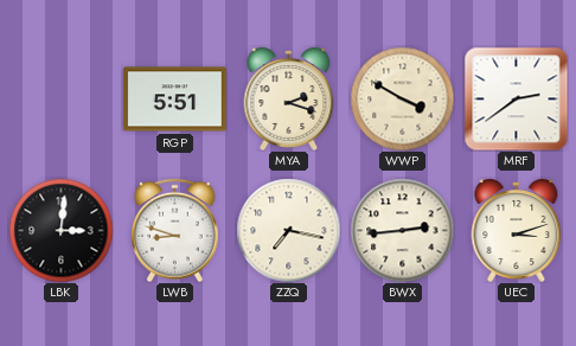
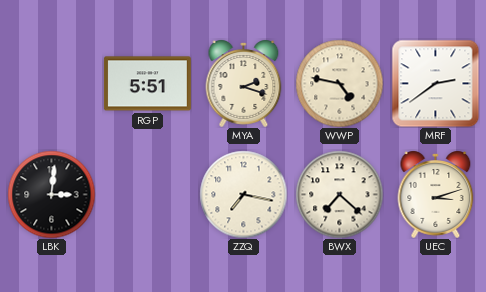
WWP: 3:50 -> 4:47
LWB: 8:48 -> none
BWX: 2:44 -> 7:22
